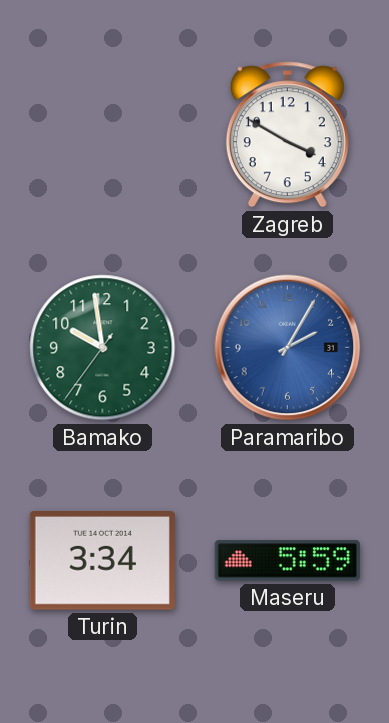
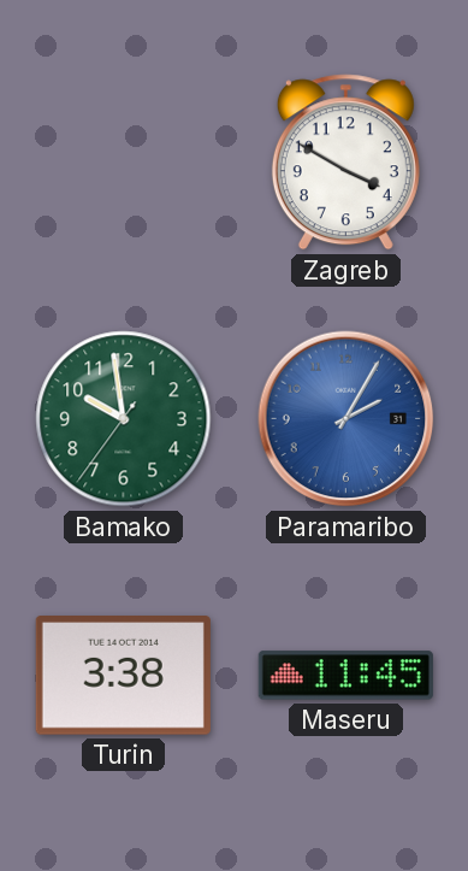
Turin: 3:34 -> 3:38
Maseru: 5:59 -> 11:45
